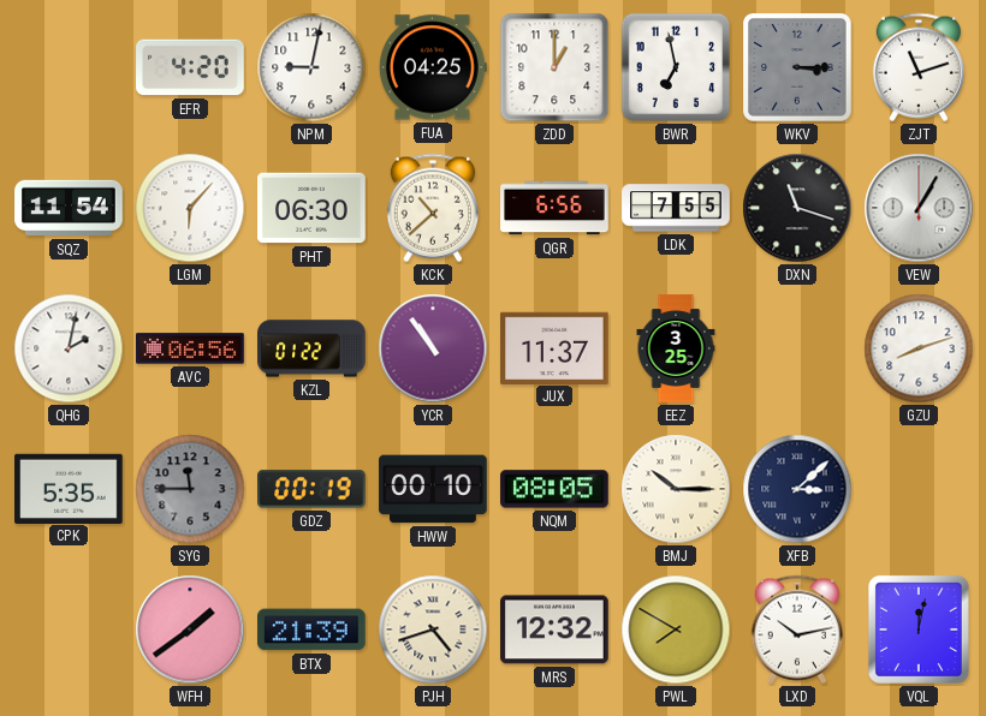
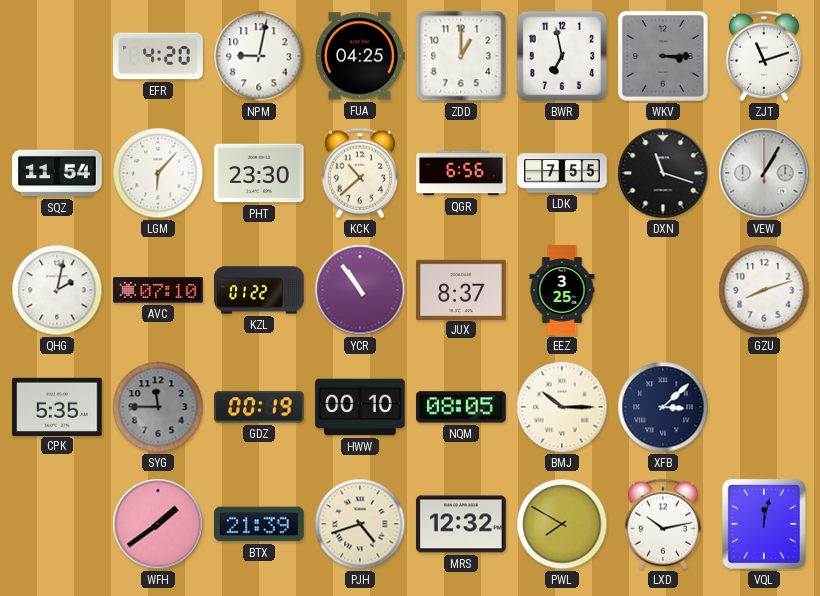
PHT: 06:30 -> 23:30
AVC: 06:56 -> 07:10
JUX: 11:37 -> 8:37
